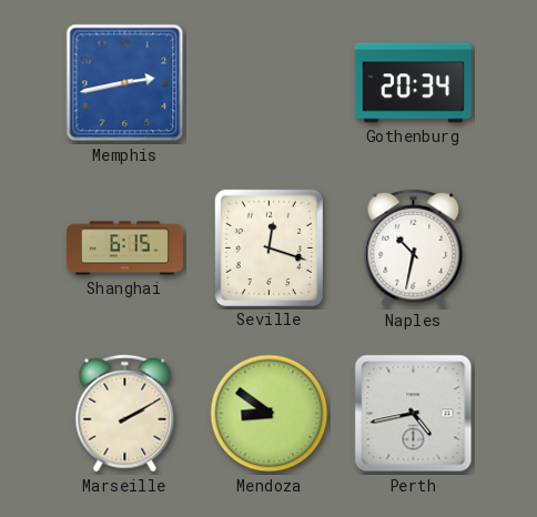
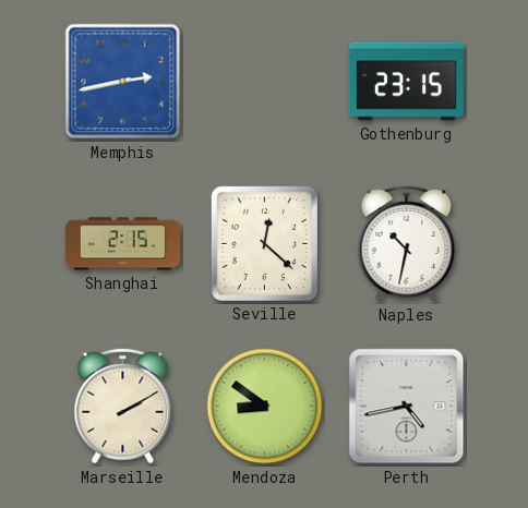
Gothenburg: 20:34 -> 23:15
Shanghai: 6:15 -> 2:15
Seville: 12:18 -> 12:22
